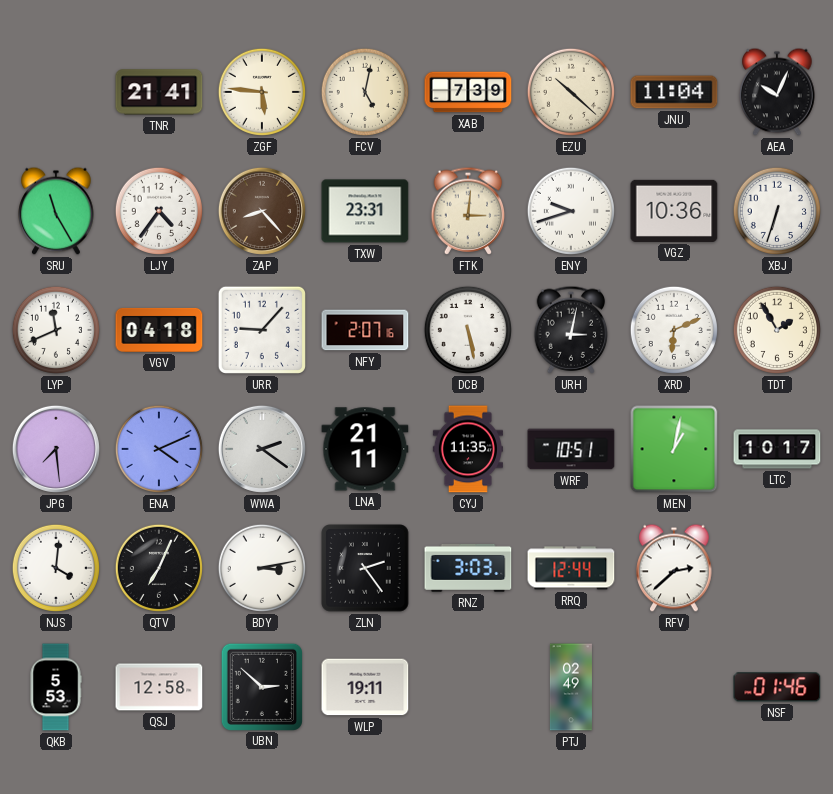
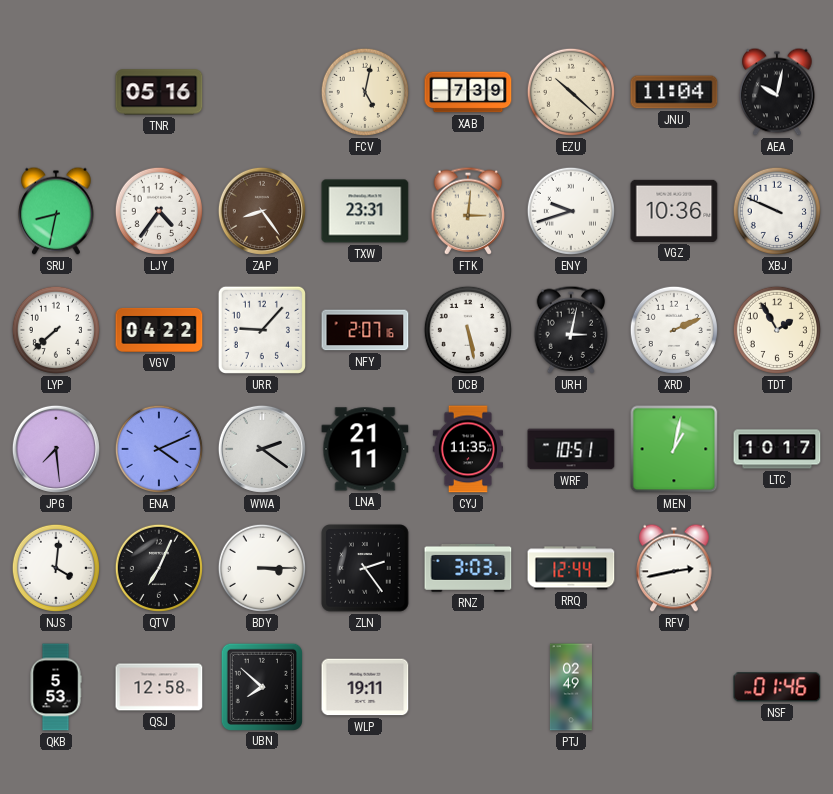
TNR: 21:41 -> 05:16
ZGF: 5:46 -> none
AEA: 10:04 -> 10:02
SRU: 11:25 -> 8:32
ZAP: 8:23 -> 8:24
XBJ: 6:33 -> 9:49
LYP: 11:41 -> 7:38
VGV: 04:18 -> 04:22
XRD: 6:11 -> 2:11
BDY: 3:13 -> 3:15
RFV: 2:38 -> 2:43
UBN: 2:52 -> 7:52
